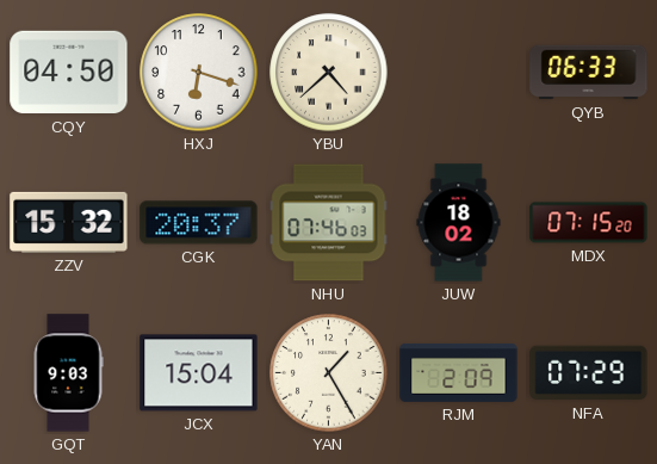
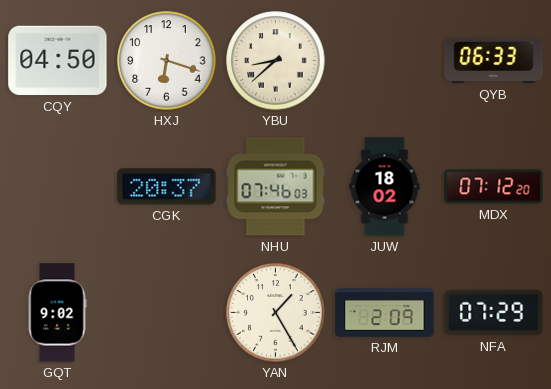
YBU: 4:38 -> 8:38
ZZV: 15:32 -> none
MDX: 07:15 -> 07:12
GQT: 9:03 -> 9:02
JCX: 15:04 -> none
